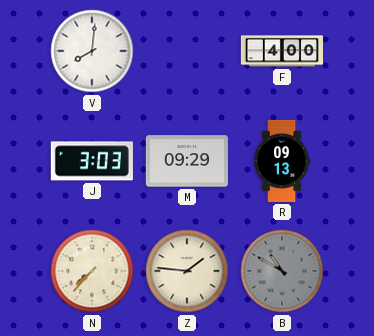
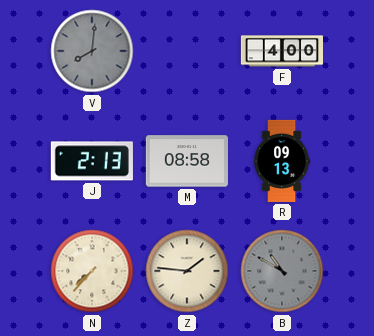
V dial: white -> grey
J: 3:03 -> 2:13
M: 09:29 -> 08:58
